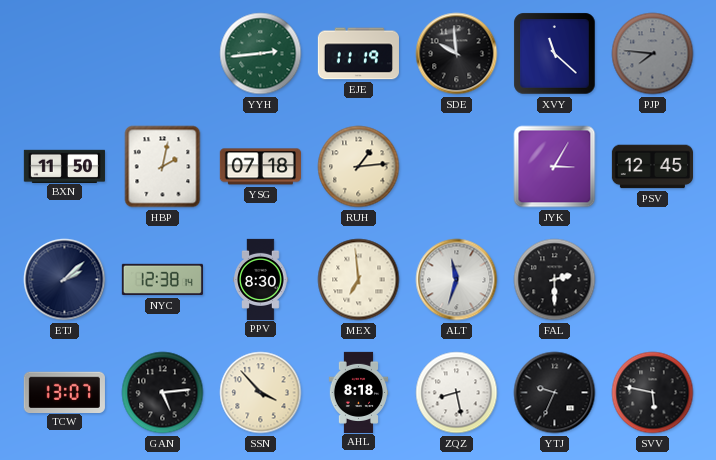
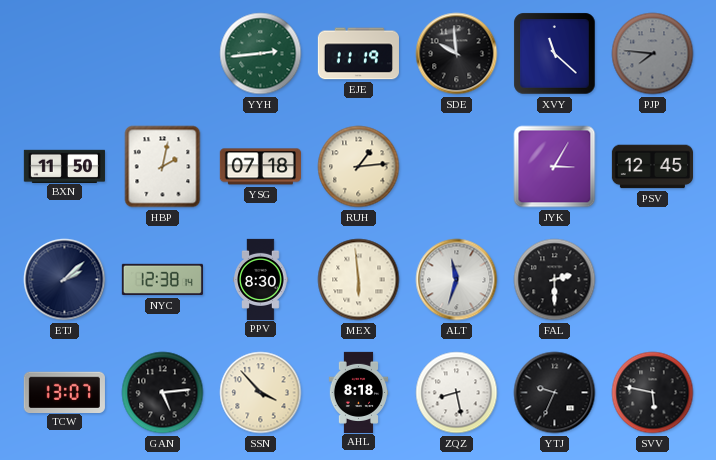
MEX: 6:59 -> 5:59
